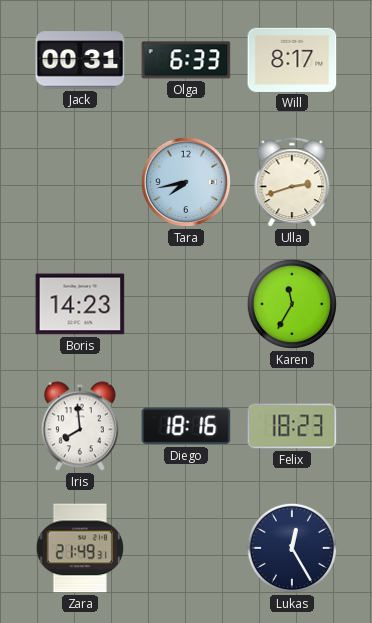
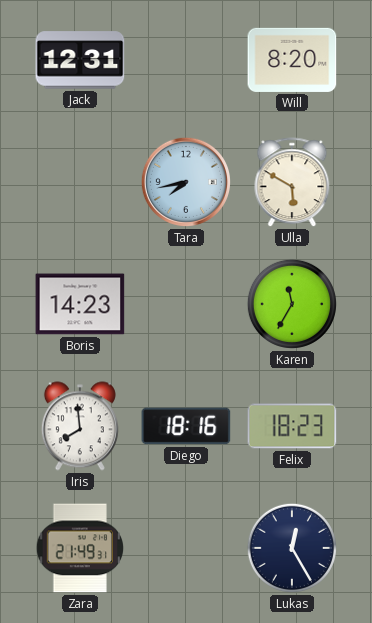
Jack: 00:31 -> 12:31
Olga: 6:33 -> none
Will: 8:17 -> 8:20
Ulla: 2:42 -> 5:50
